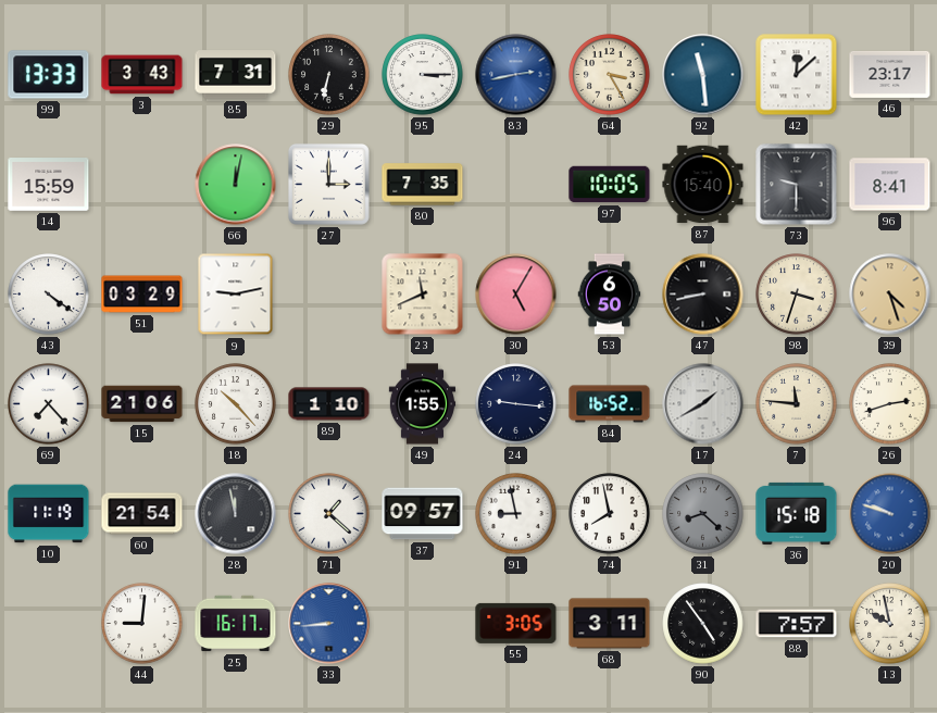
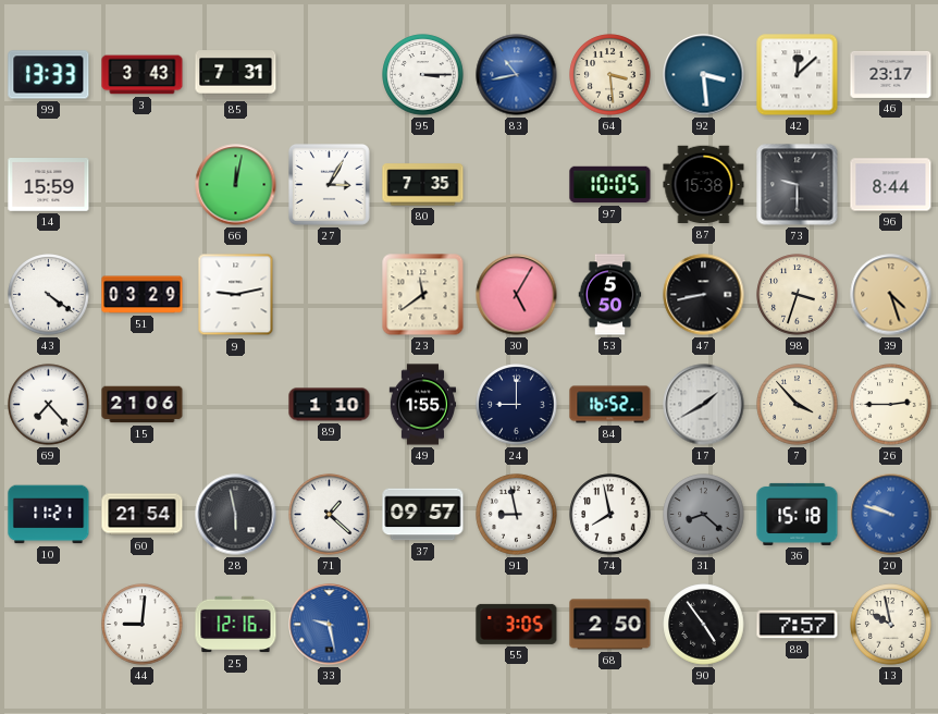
29: 6:32 -> none
83: 2:43 -> 10:43
64: 3:25 -> 3:29
92: 11:29 -> 3:29
27: 3:00 -> 3:05
87: 15:40 -> 15:38
96: 8:41 -> 8:44
23: 11:41 -> 11:39
53: 6:50 -> 5:50
18: 10:23 -> none
24: 9:16 -> 9:00
7: 11:46 -> 3:53
26: 2:42 -> 2:45
10: 11:19 -> 11:21
28: 11:58 -> 5:58
25: 16:17 -> 12:16
33: 8:44 -> 9:28
68: 3:11 -> 2:50
